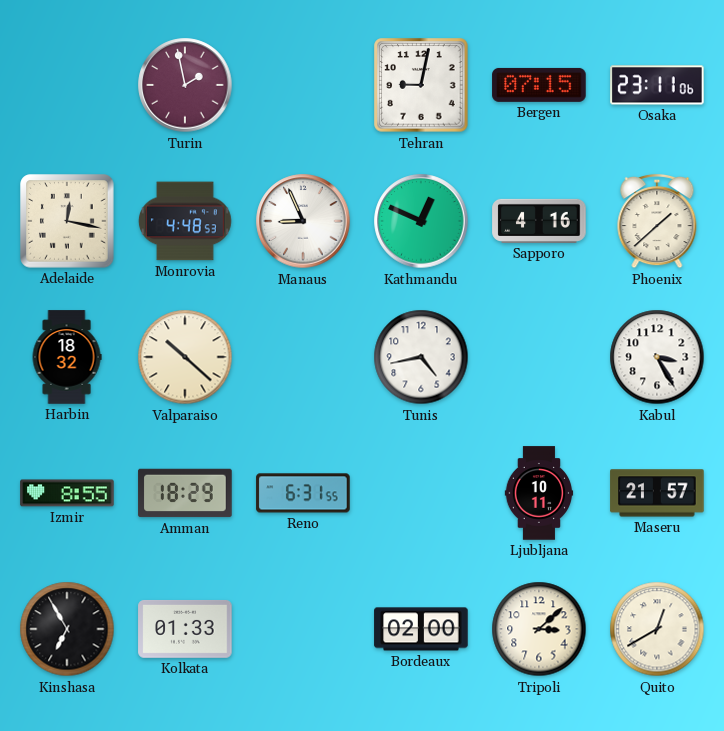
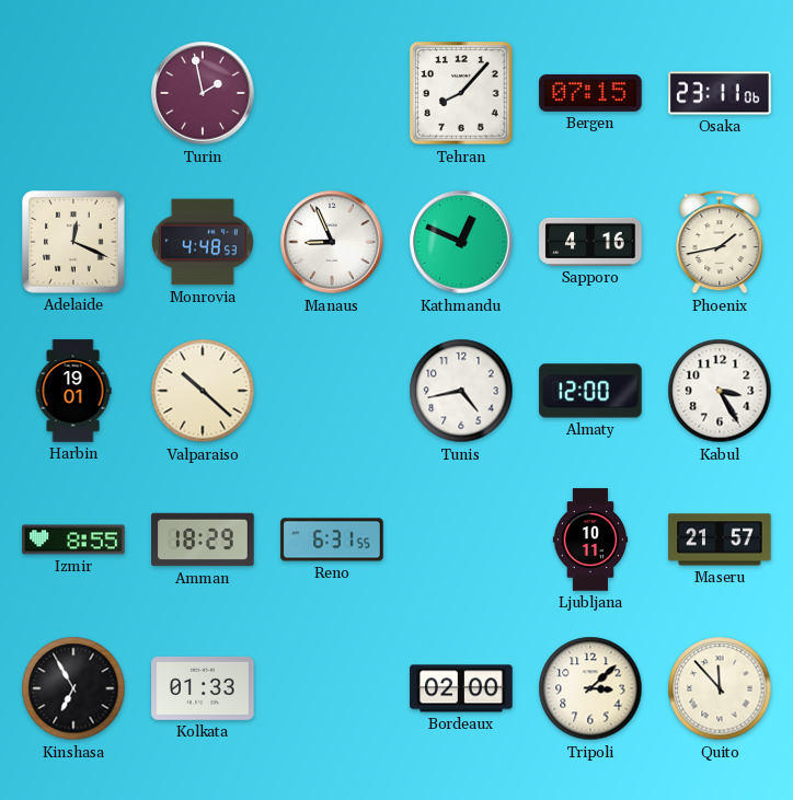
Tehran: 9:02 -> 8:07
Adelaide: 12:17 -> 12:19
Phoenix: 1:38 -> 1:43
Harbin: 18:32 -> 19:01
Almaty: none -> 12:00
Quito: 12:40 -> 11:53
